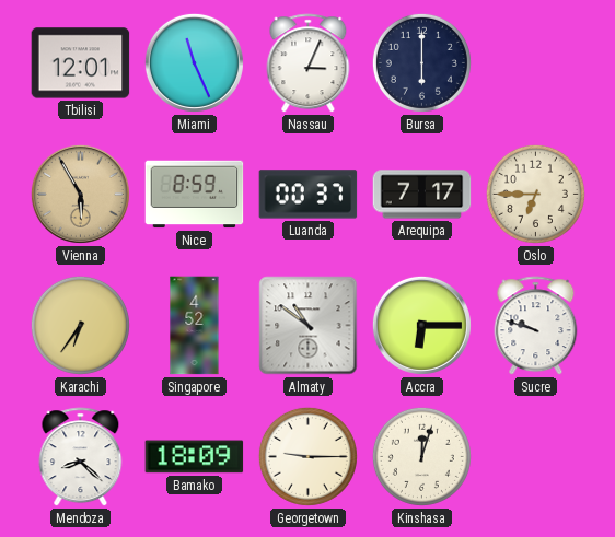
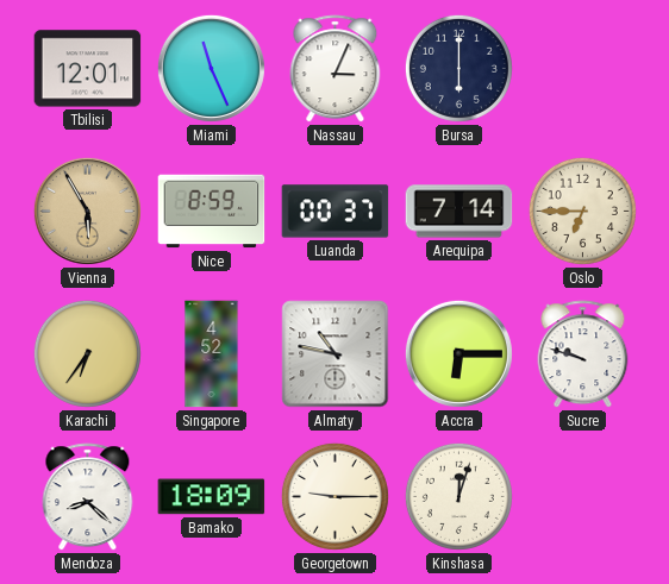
Arequipa: 7:17 -> 7:14
Almaty: 10:51 -> 10:47
